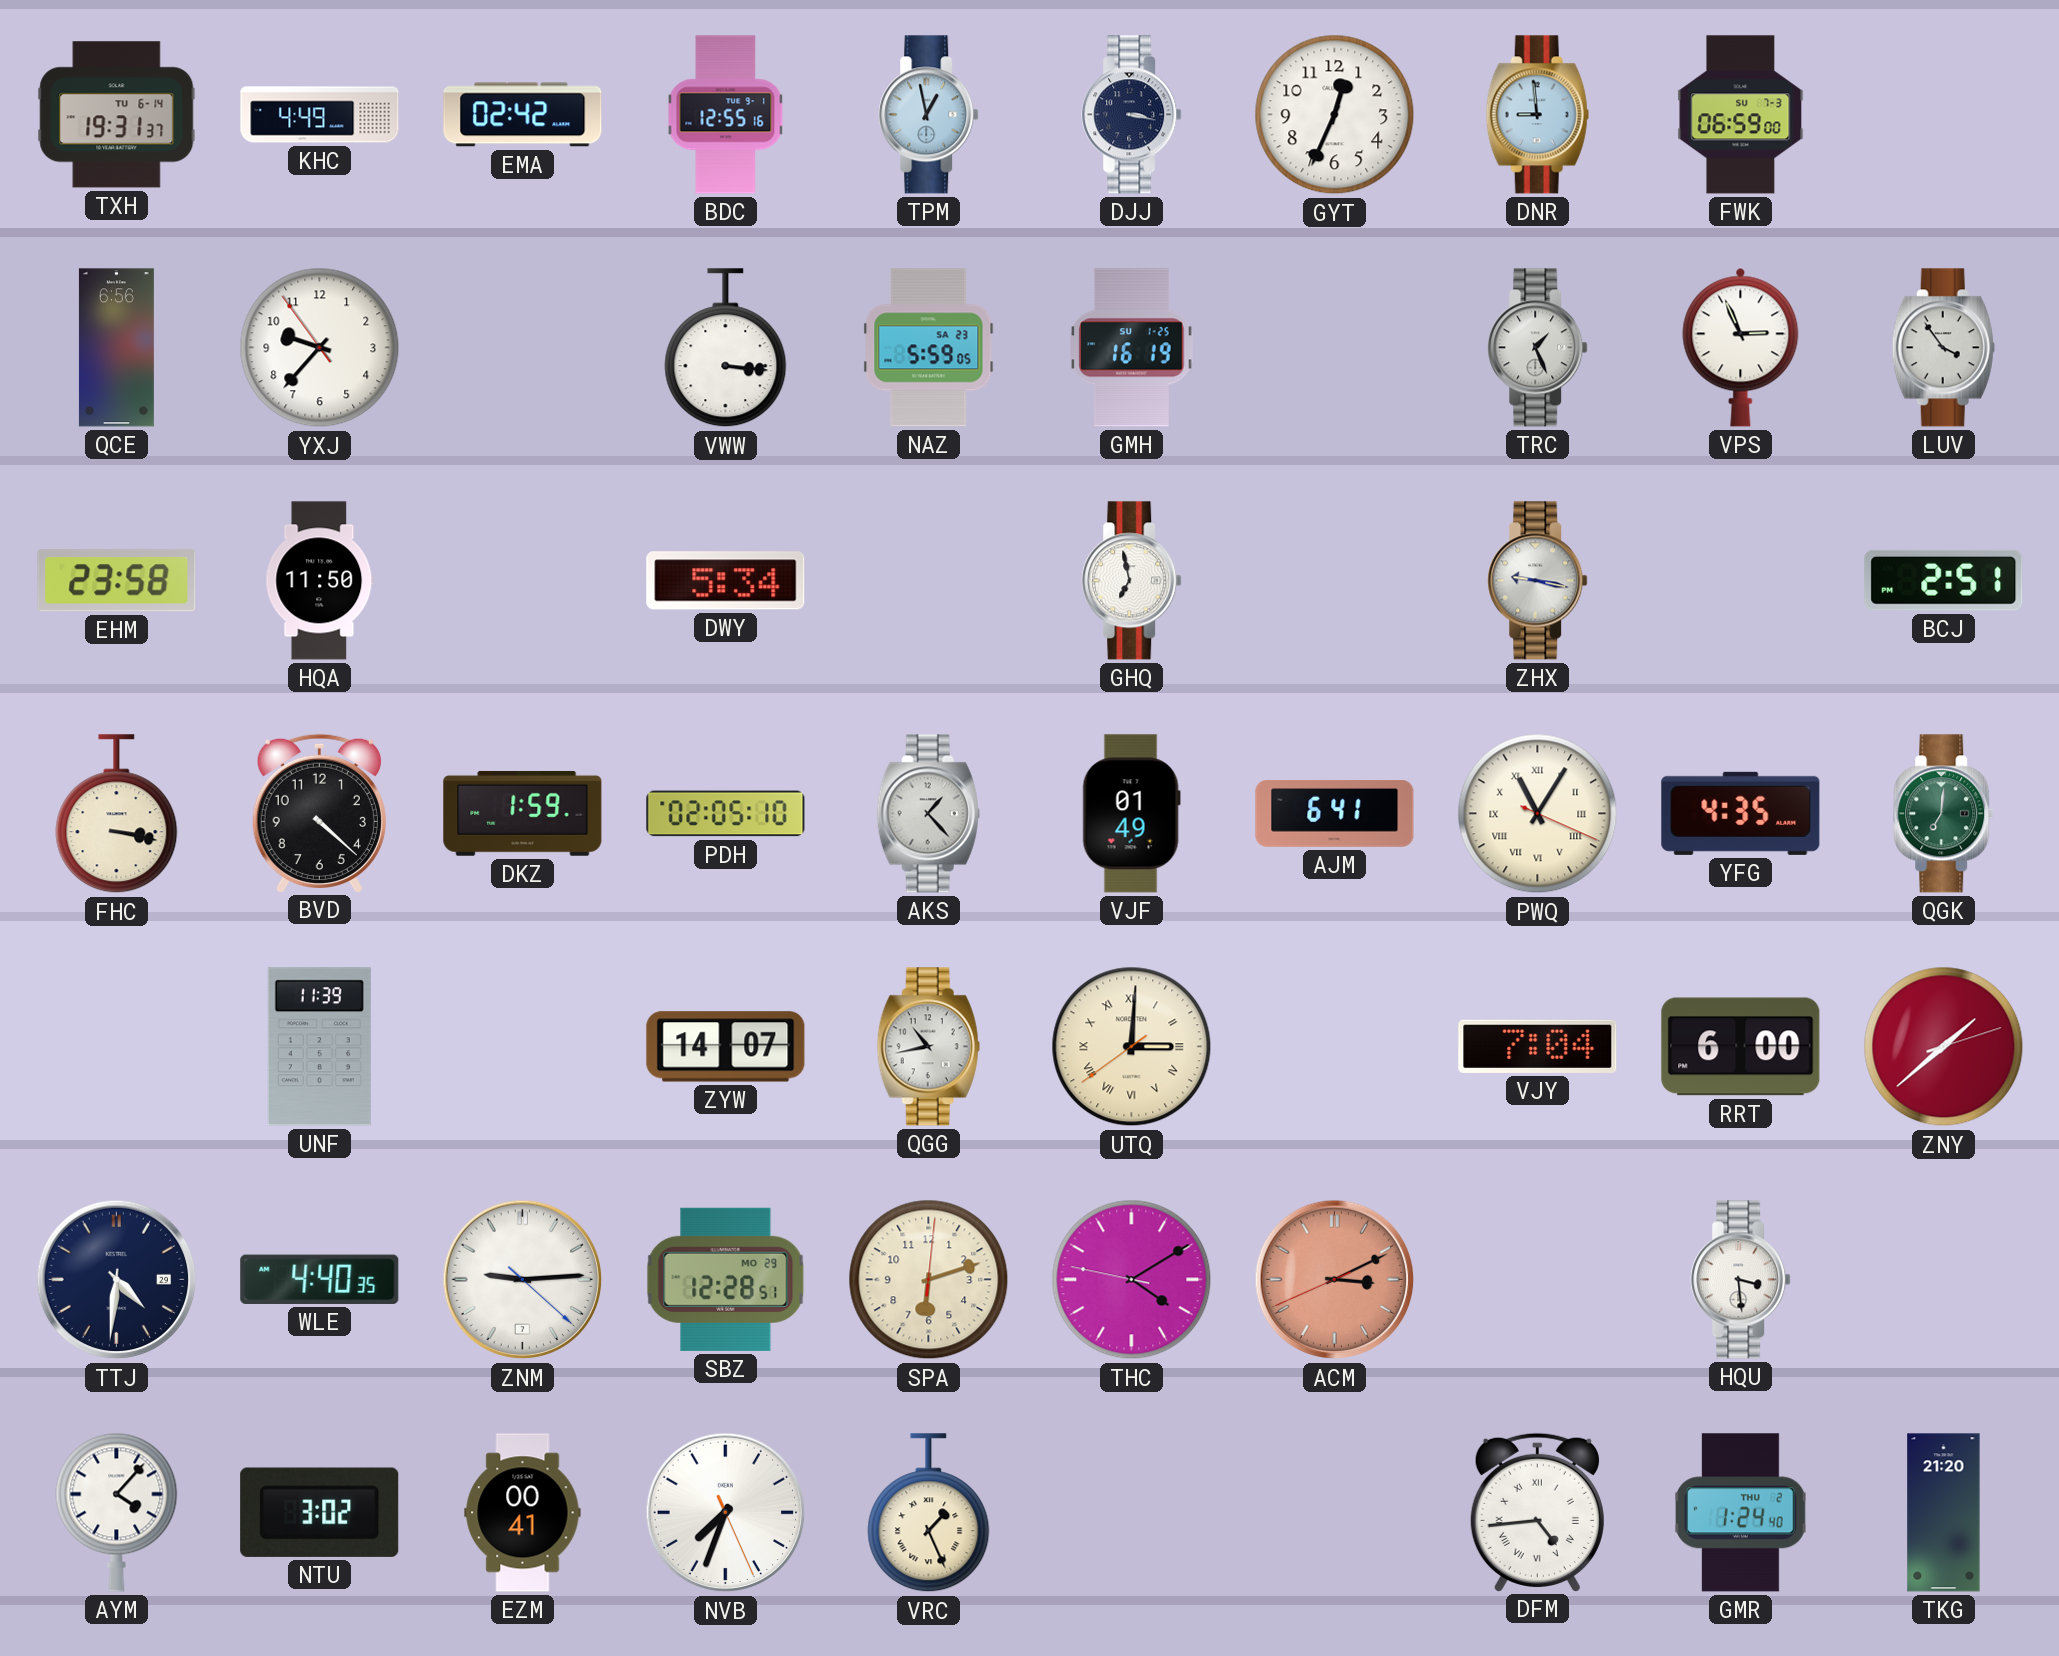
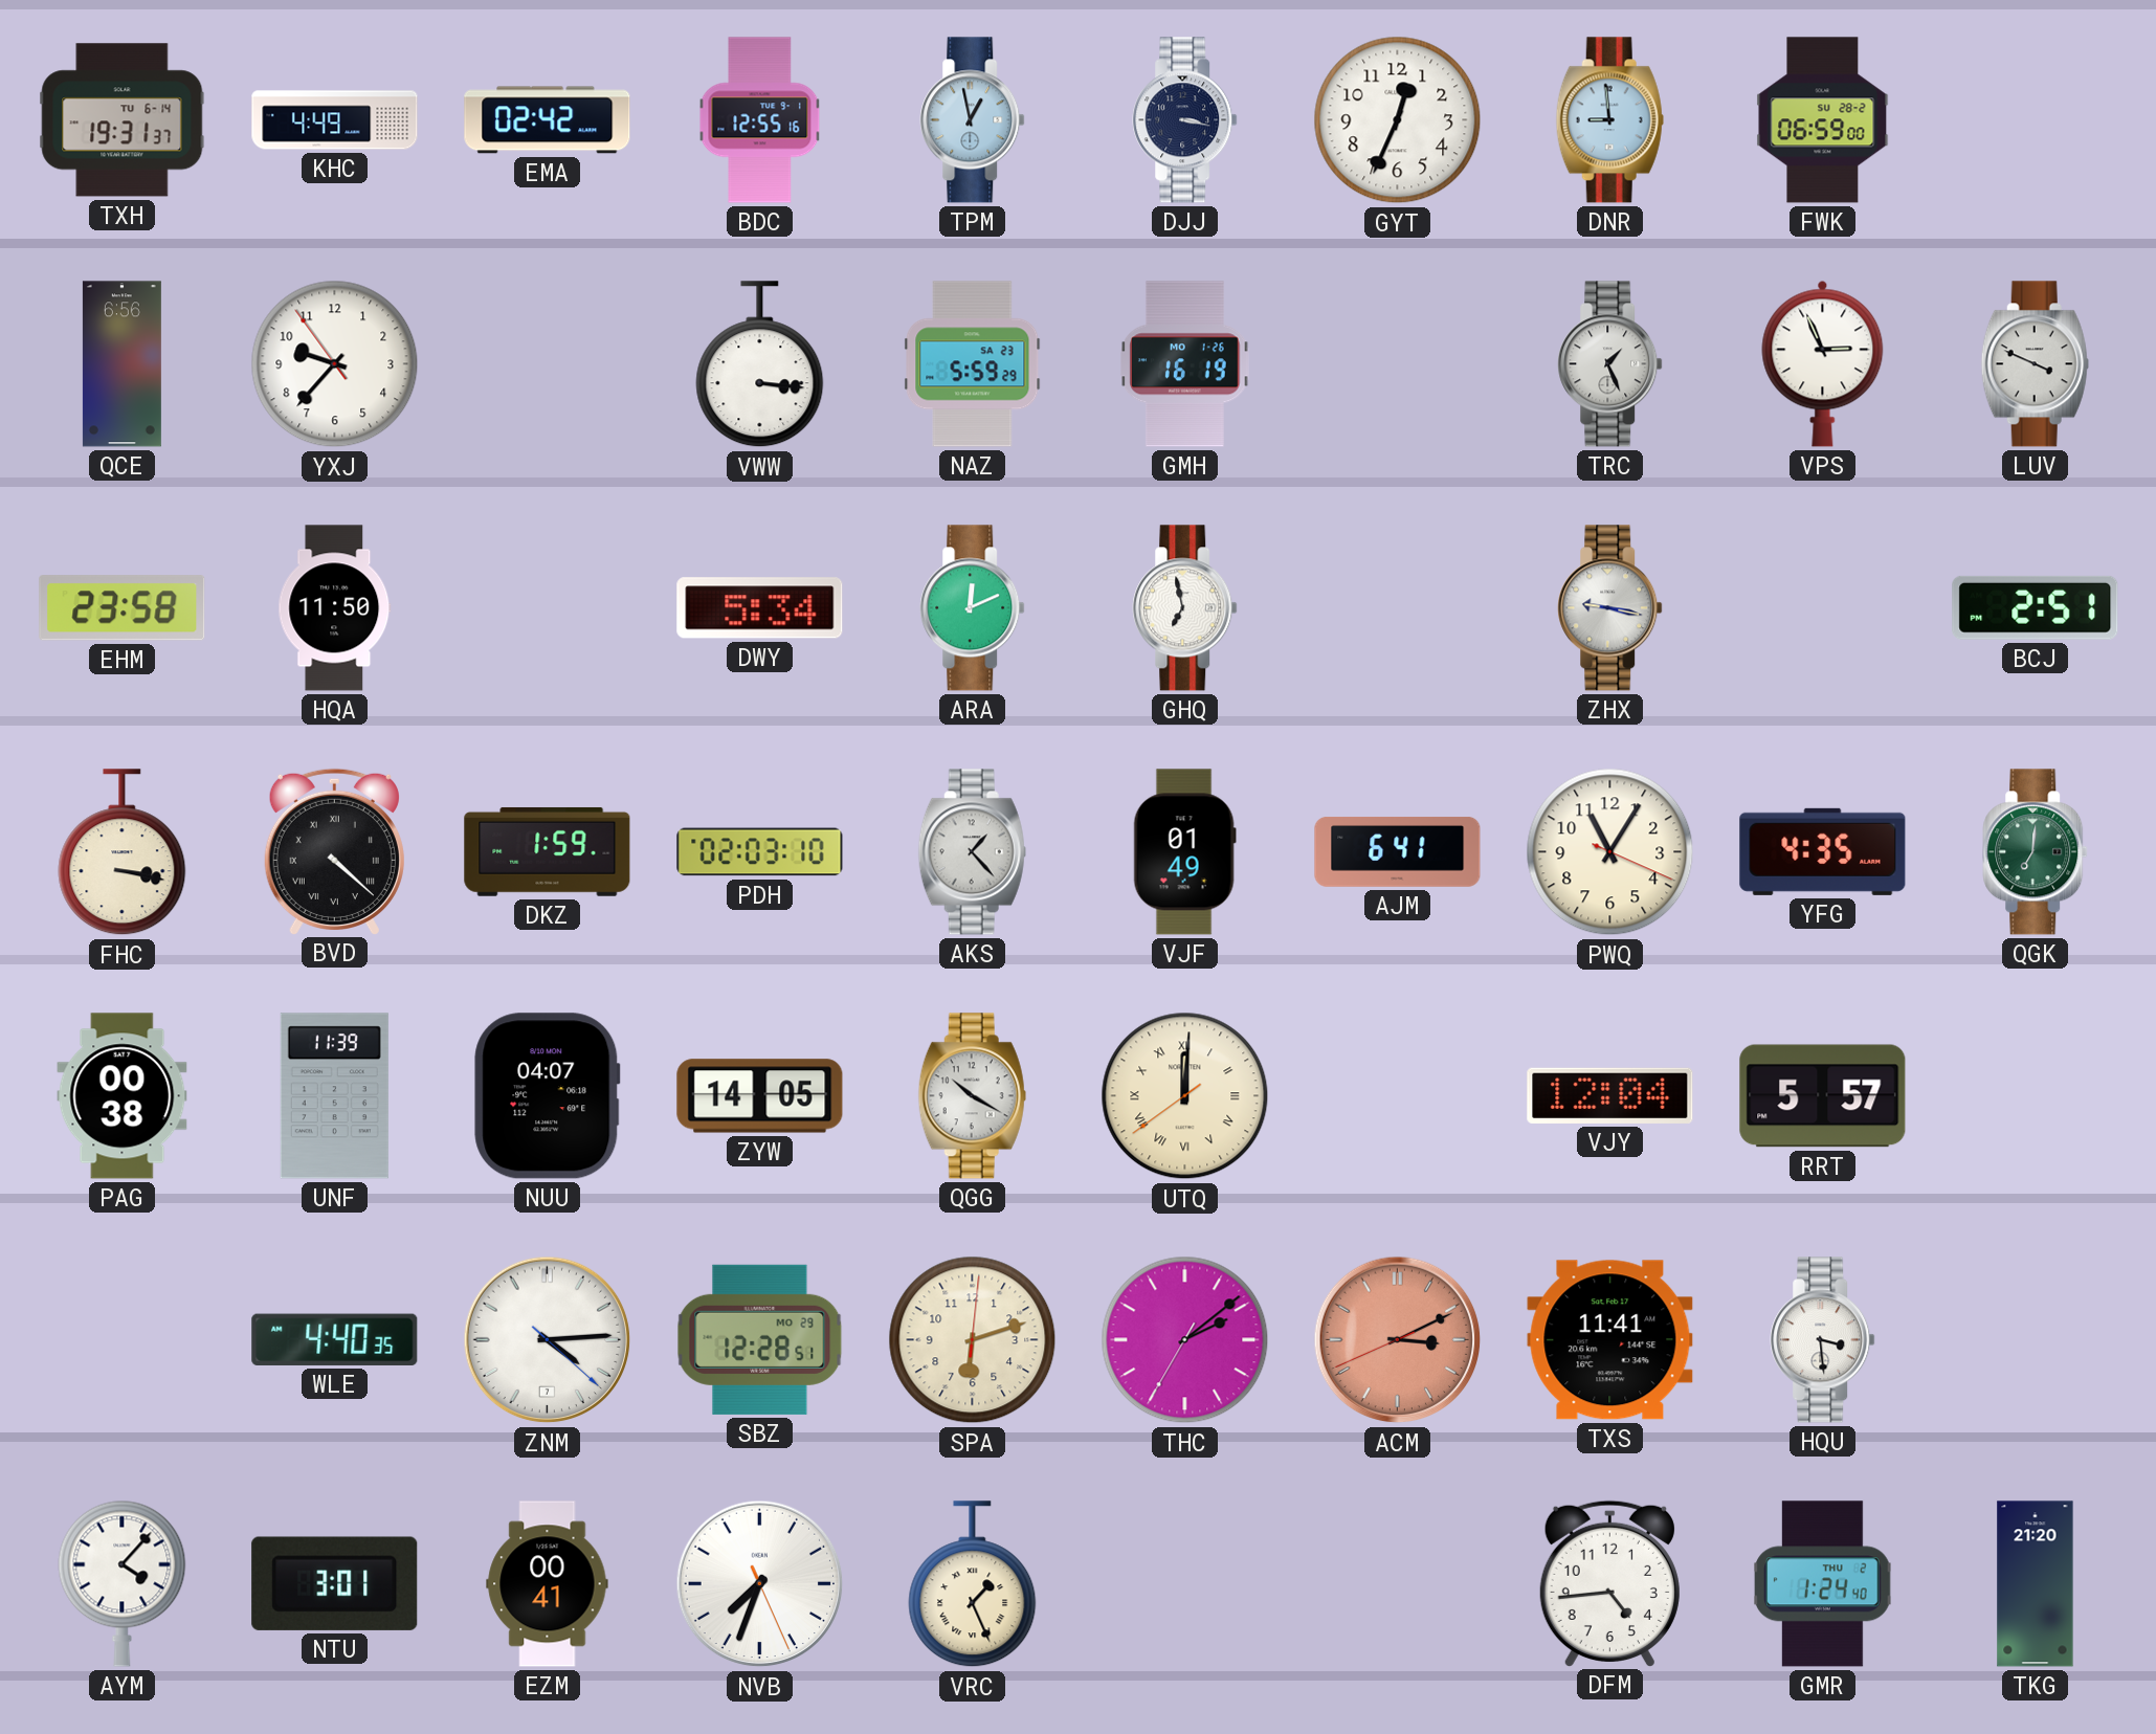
FWK date: SU 7-3 -> SU 28-2
NAZ: 5:59:05 -> 5:59:29
GMH date: SU 1-25 -> MO 1-26
LUV: 3:54 -> 3:49
ARA: none -> 12:11
BVD numerals: Arabic -> Roman
PDH: 02:05 -> 02:03
PWQ numerals: Roman -> Arabic
PAG: none -> 00:38
NUU: none -> 04:07
ZYW: 14:07 -> 14:05
QGG: 10:43 -> 10:20
UTQ: 3:00 -> 12:00
VJY: 7:04 -> 12:04
RRT: 6:00 -> 5:57
ZNY: 1:38 -> none
TTJ: 4:31 -> none
ZNM: 9:14 -> 4:14
THC: 4:09 -> 2:08
TXS: none -> 11:41
NTU: 3:02 -> 3:01
DFM numerals: Roman -> Arabic
